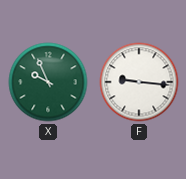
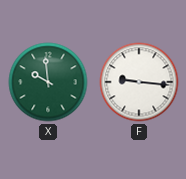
X: 9:56 -> 9:59
